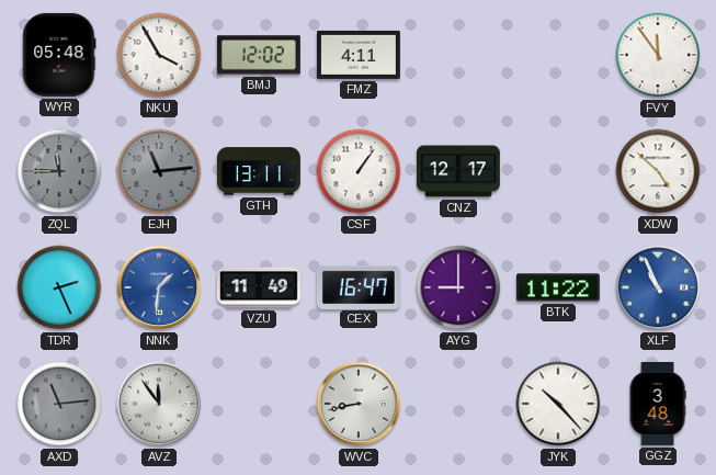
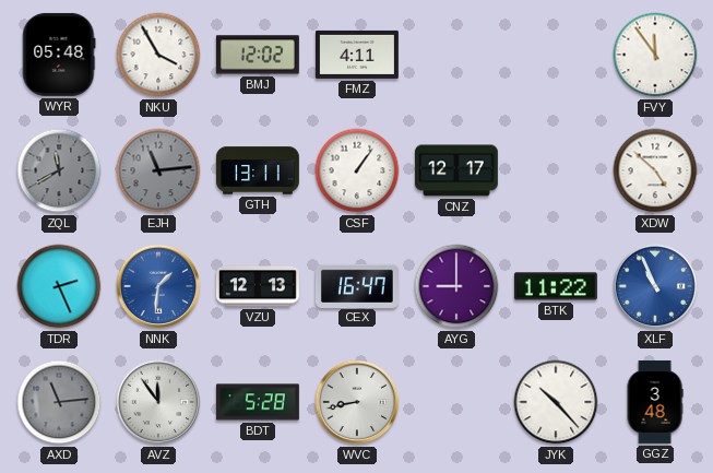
ZQL: 11:45 -> 11:40
VZU: 11:49 -> 12:13
BDT: none -> 5:28
